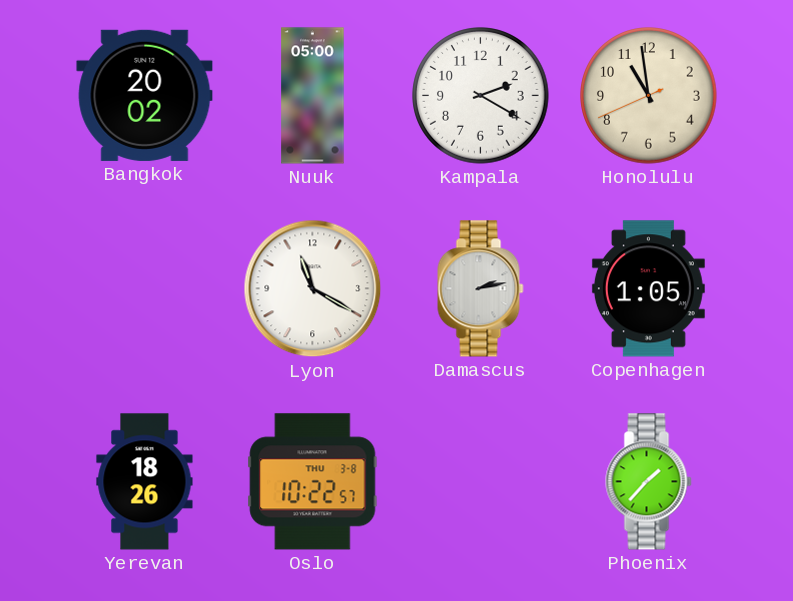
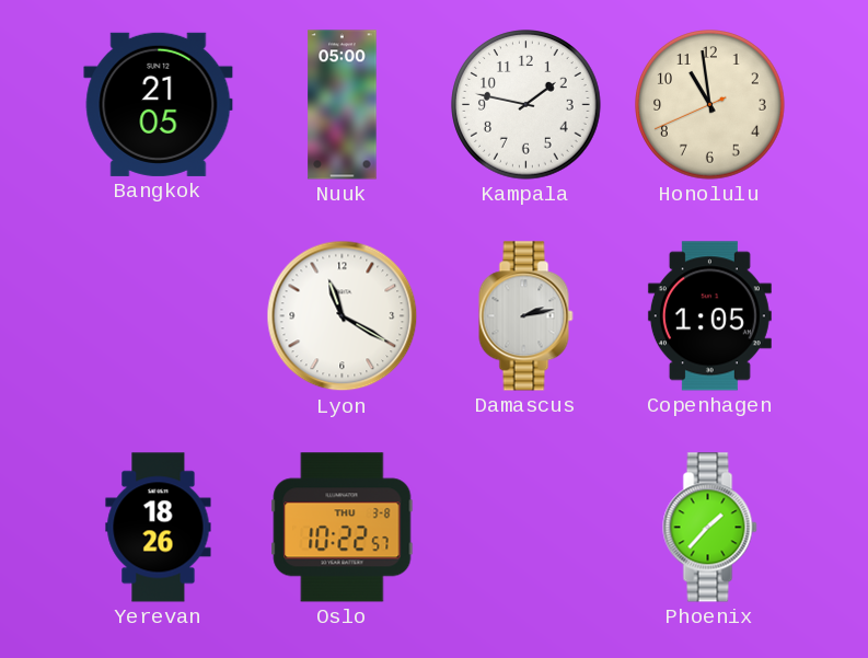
Bangkok: 20:02 -> 21:05
Kampala: 2:20 -> 1:47
